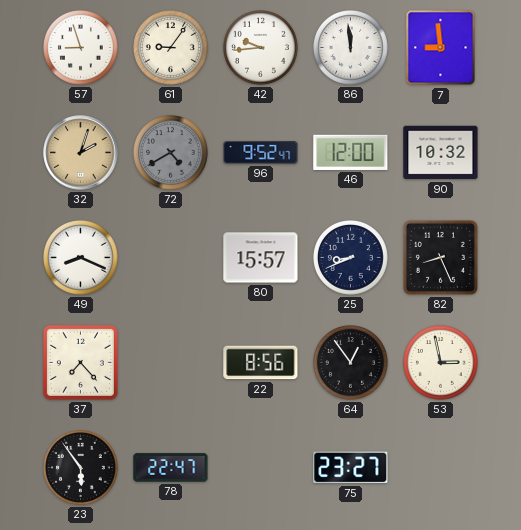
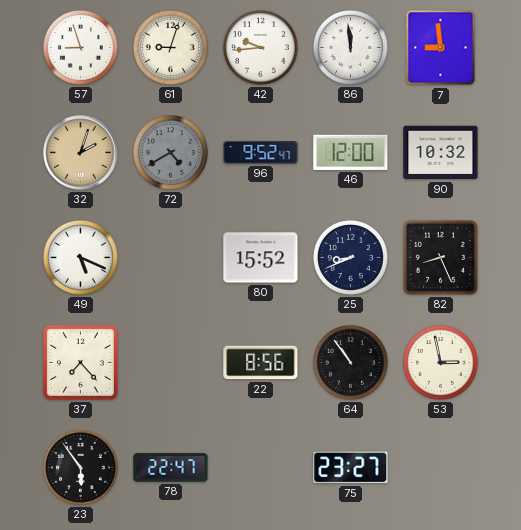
61: 9:06 -> 9:03
49: 8:19 -> 5:19
80: 15:57 -> 15:52
64: 12:54 -> 10:54
